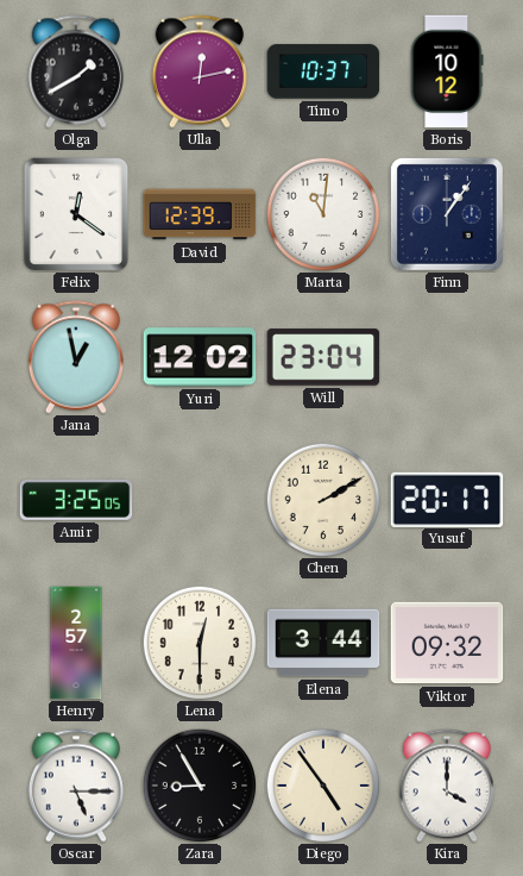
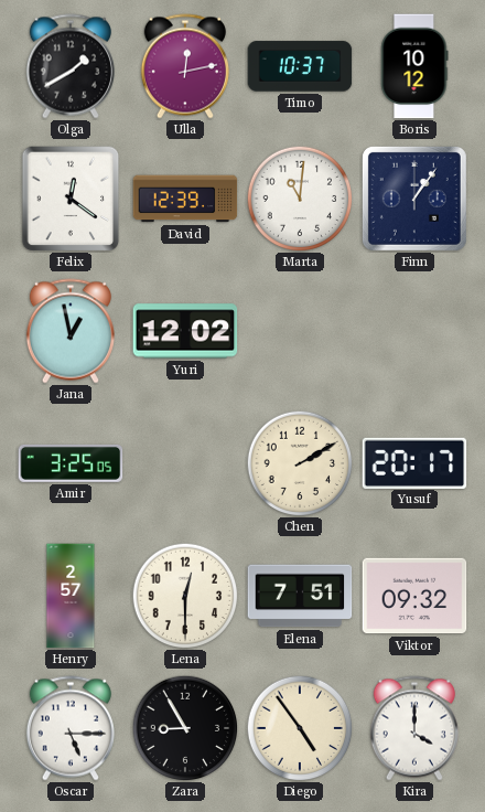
Will: 23:04 -> none
Elena: 3:44 -> 7:51
